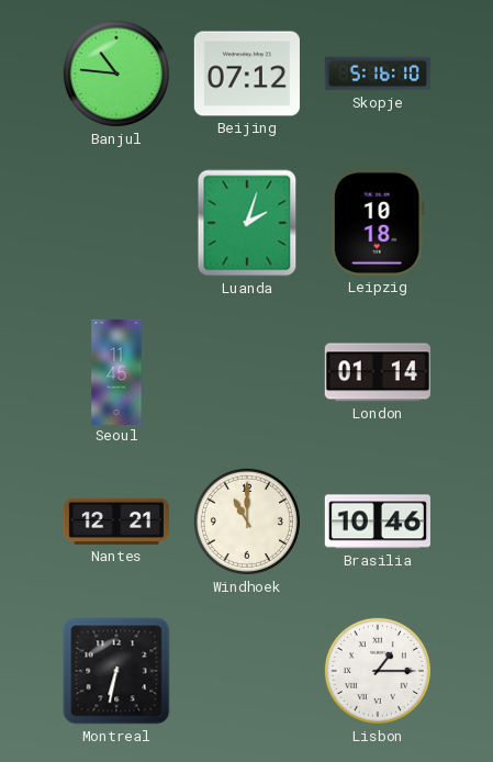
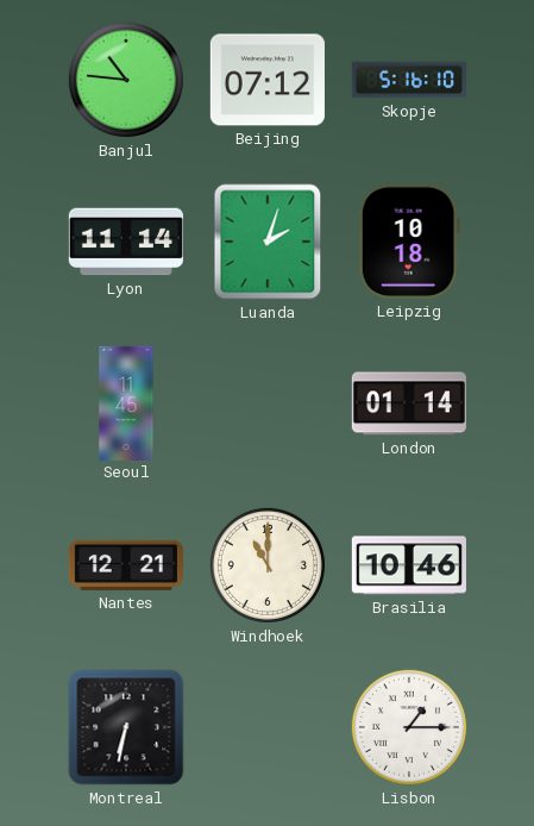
Lyon: none -> 11:14
